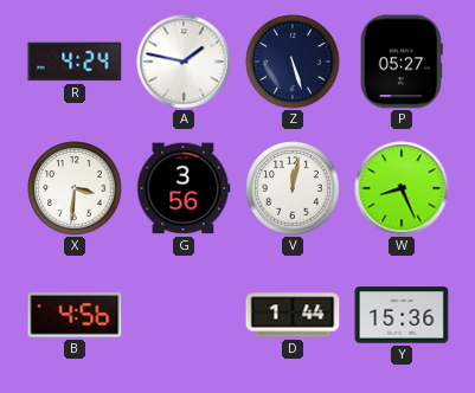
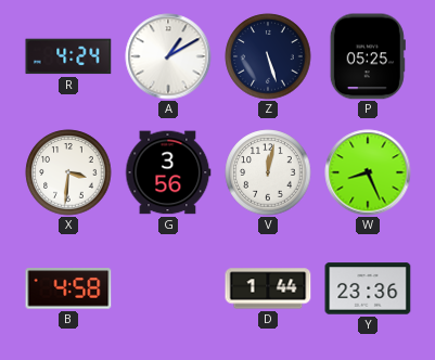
A: 1:47 -> 1:10
P: 05:27 -> 05:25
B: 4:56 -> 4:58
Y: 15:36 -> 23:36
